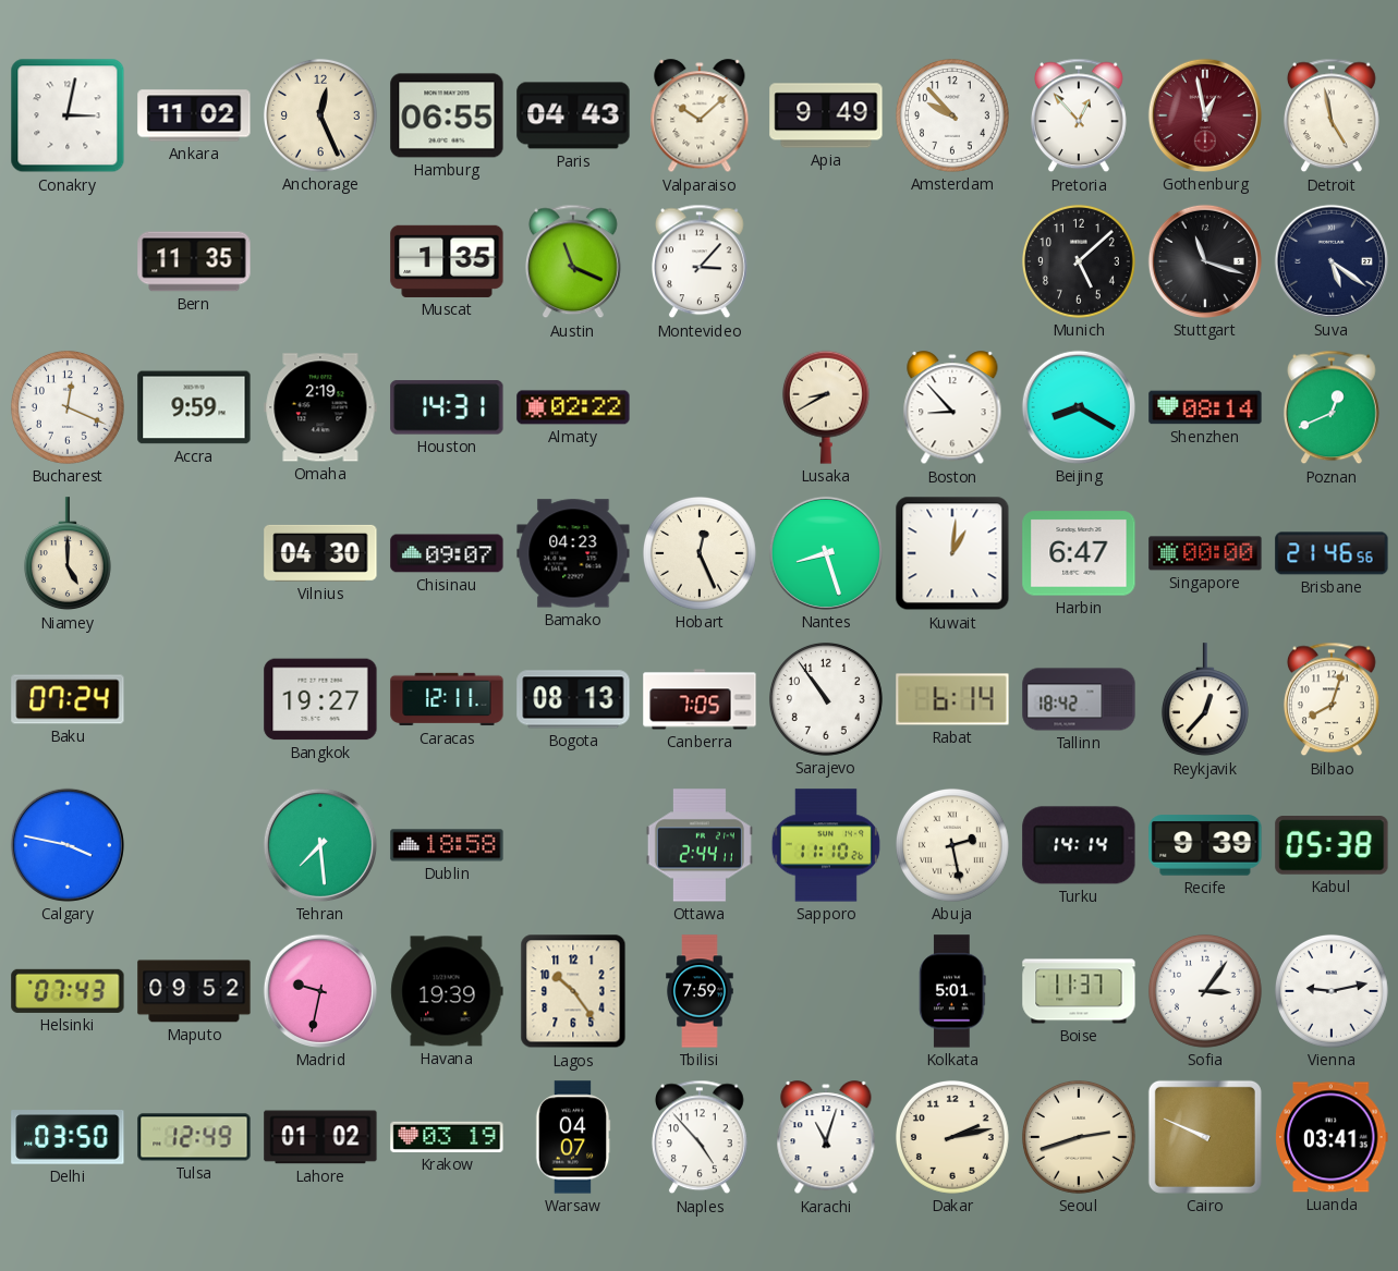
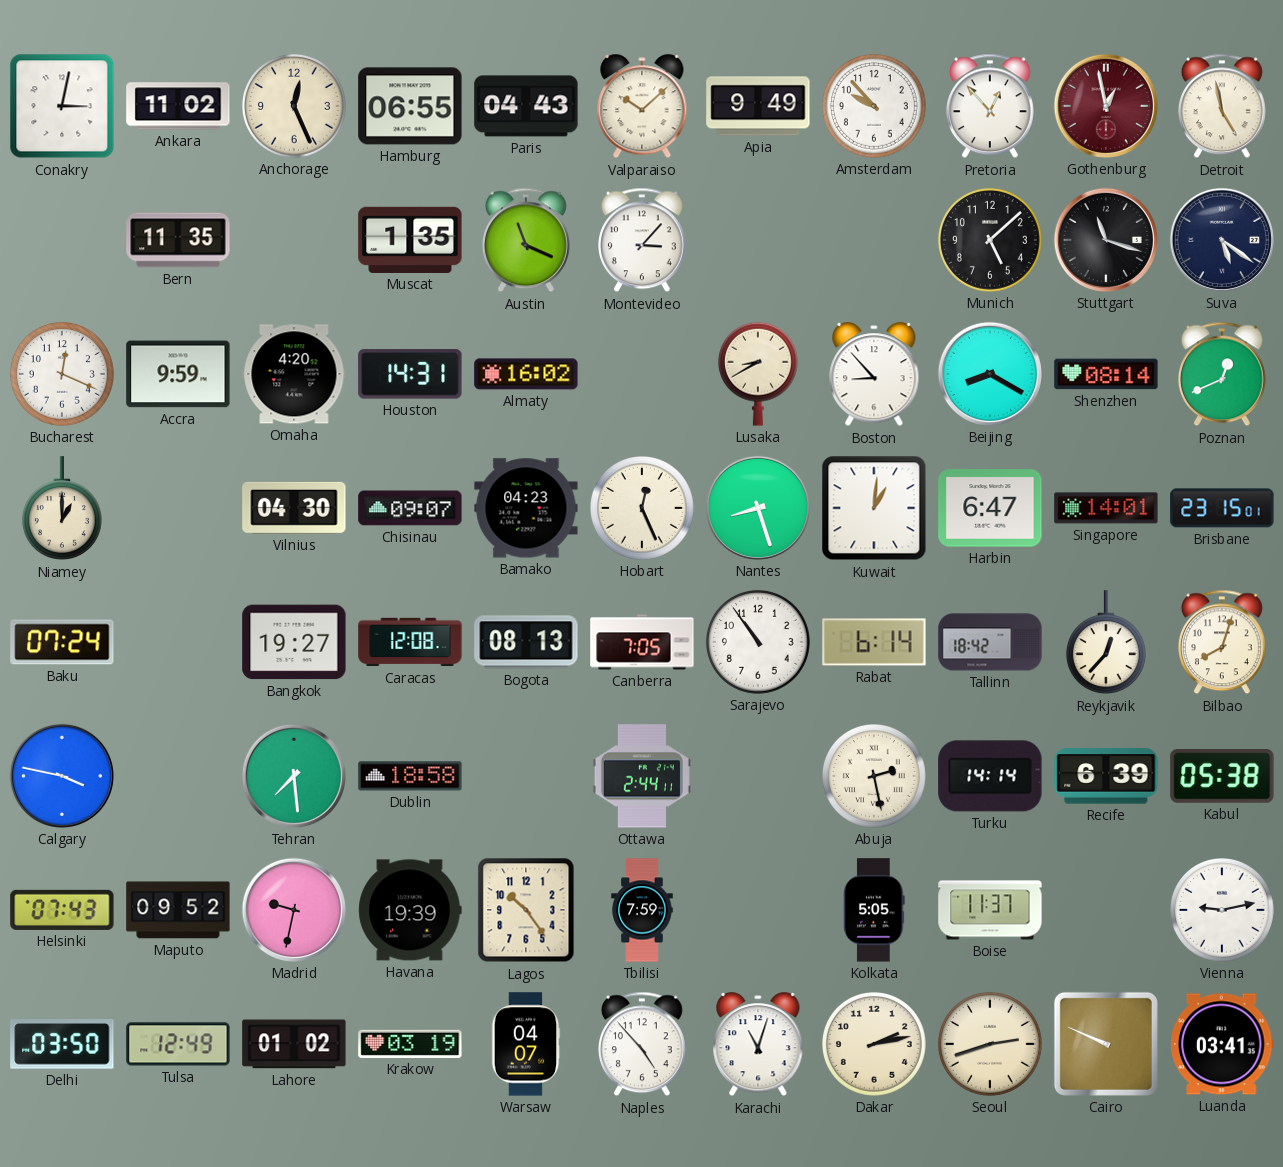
Omaha: 2:19 -> 4:20
Almaty: 02:22 -> 16:02
Niamey: 5:00 -> 1:00
Singapore: 00:00 -> 14:01
Brisbane: 21:46 -> 23:15
Caracas: 12:11 -> 12:08
Sapporo: 11:10 -> none
Recife: 9:39 -> 6:39
Kolkata: 5:01 -> 5:05
Sofia: 3:06 -> none
